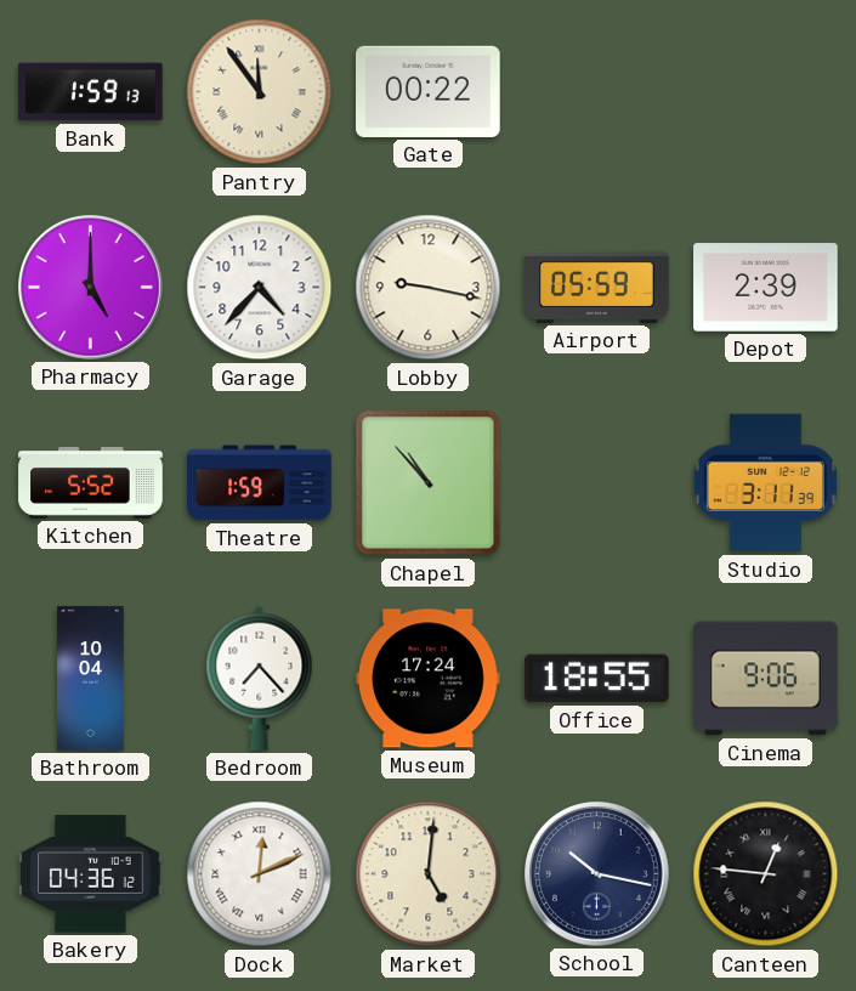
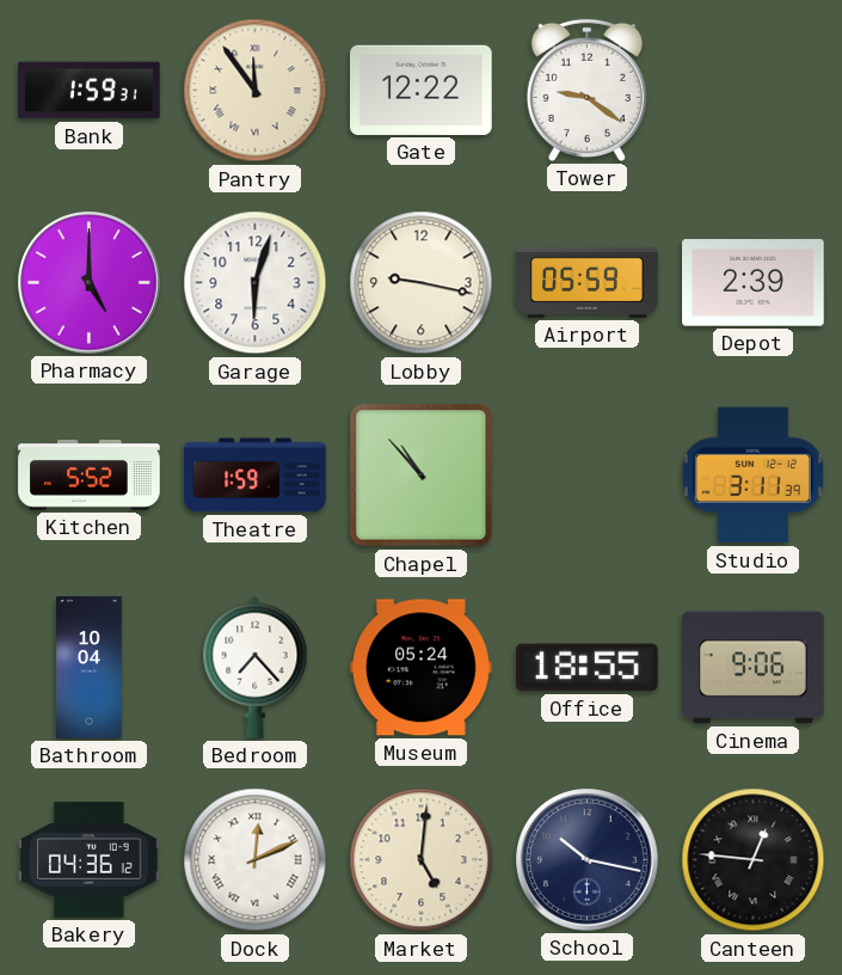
Bank: 1:59:13 -> 1:59:31
Gate: 00:22 -> 12:22
Tower: none -> 9:21
Garage: 4:37 -> 6:03
Museum: 17:24 -> 05:24
